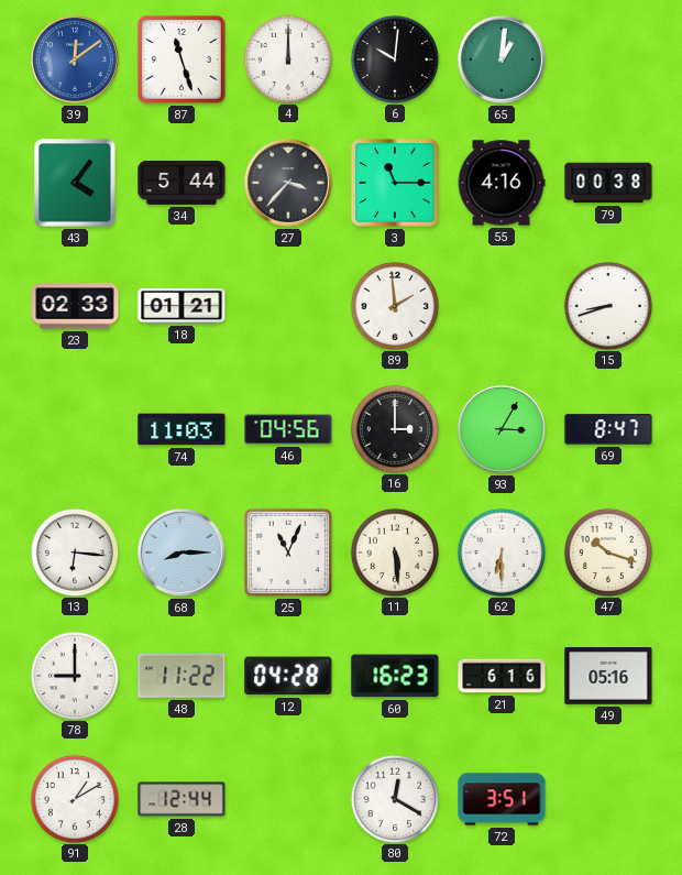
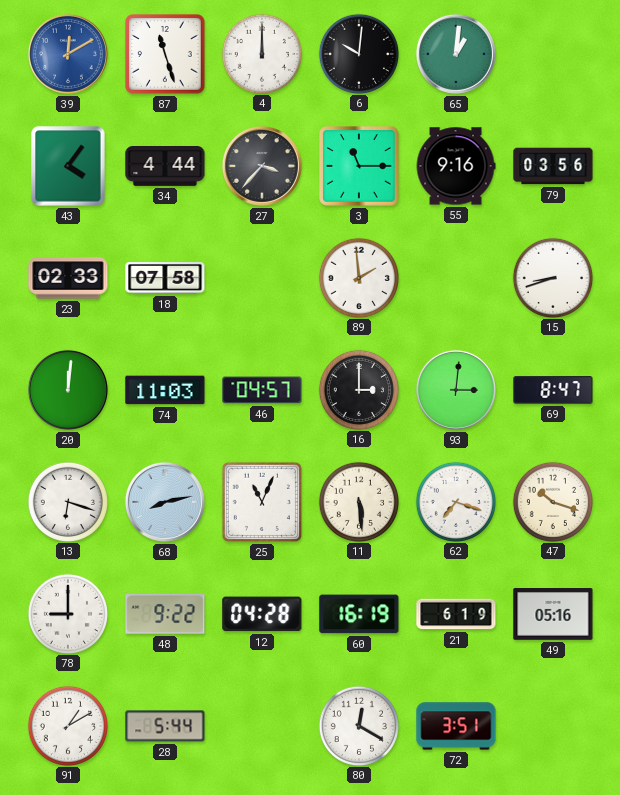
39: 12:09 -> 12:10
34: 5:44 -> 4:44
55: 4:16 -> 9:16
79: 00:38 -> 03:56
18: 01:21 -> 07:58
20: none -> 12:01
46: 04:56 -> 04:57
93: 3:05 -> 3:01
13: 6:16 -> 6:18
68: 8:15 -> 8:13
62: 6:30 -> 7:18
48: 11:22 -> 9:22
60: 16:23 -> 16:19
21: 6:16 -> 6:19
28: 12:44 -> 5:44
